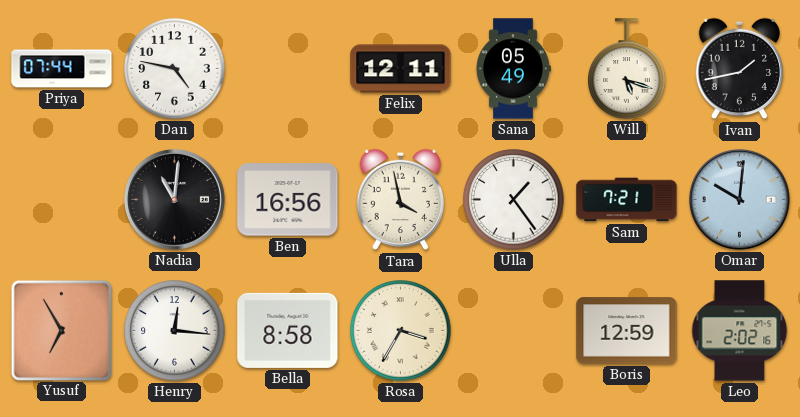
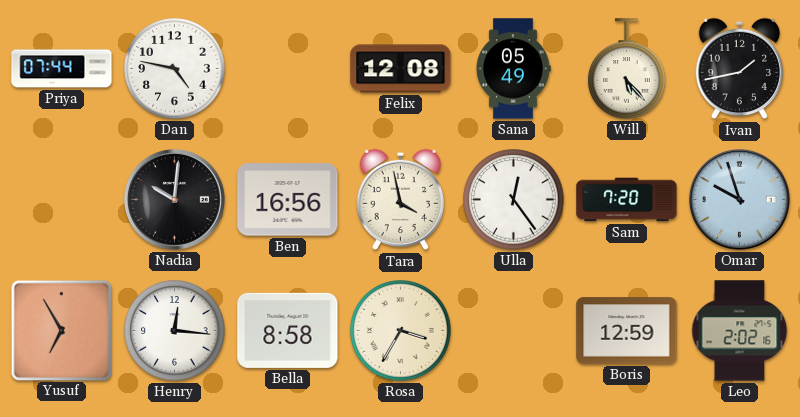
Felix: 12:11 -> 12:08
Will: 5:18 -> 5:23
Nadia: 11:01 -> 10:01
Ulla: 1:24 -> 12:24
Sam: 7:21 -> 7:20
Omar: 10:01 -> 9:57
